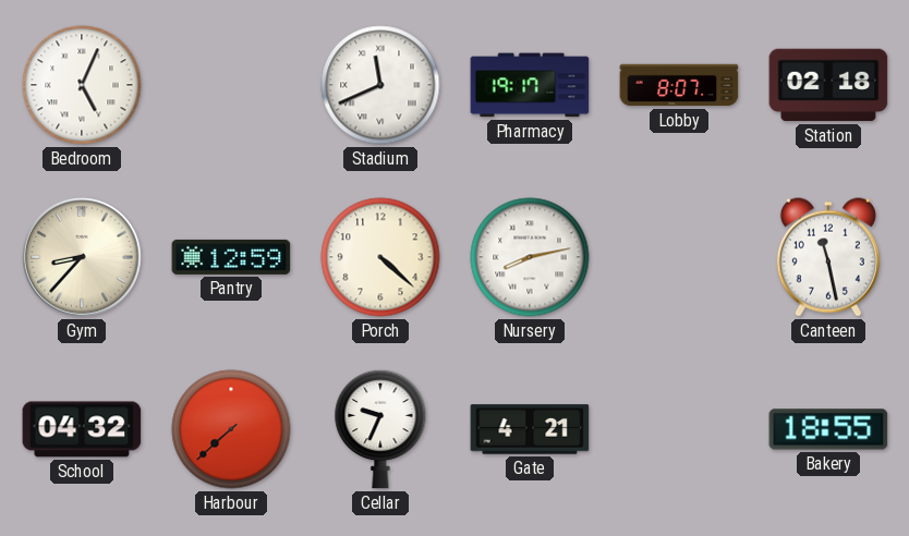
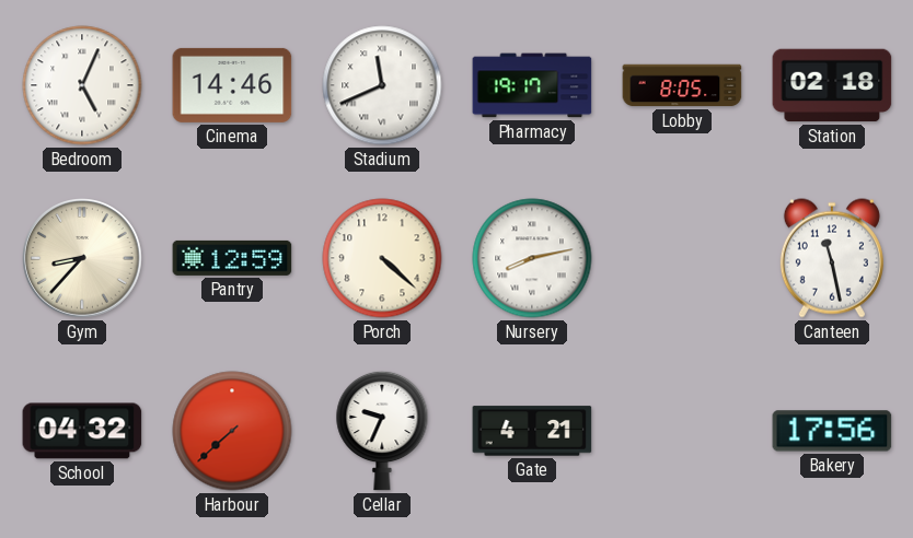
Cinema: none -> 14:46
Lobby: 8:07 -> 8:05
Bakery: 18:55 -> 17:56
